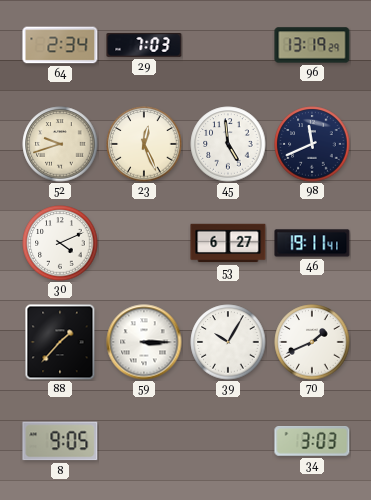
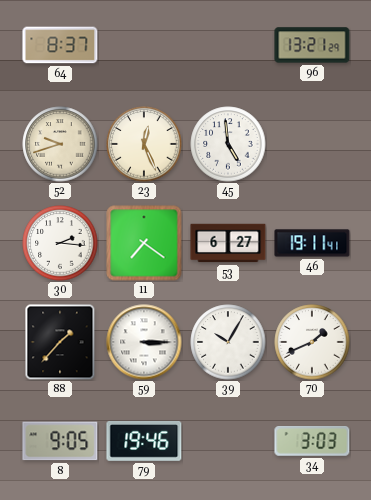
64: 2:34 -> 8:37
29: 7:03 -> none
96: 13:19 -> 13:21
98: 11:41 -> none
30: 4:11 -> 2:16
11: none -> 7:21
79: none -> 19:46
